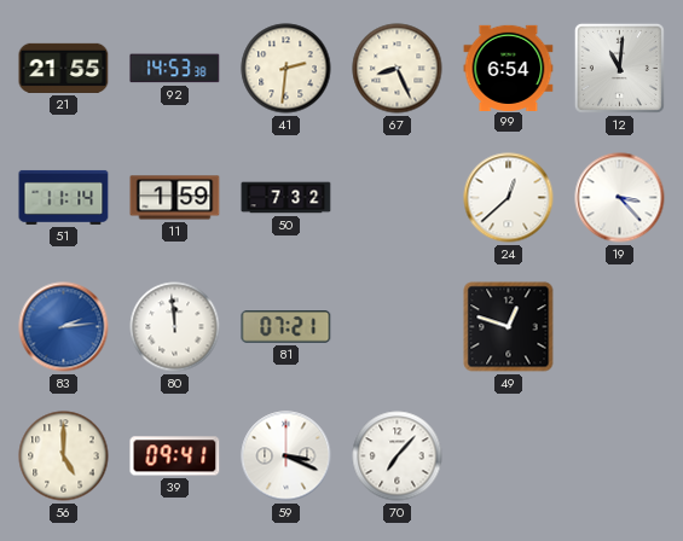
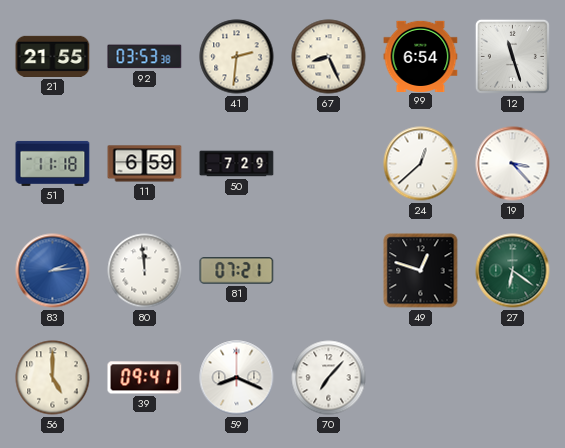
92: 14:53 -> 03:53
12: 11:01 -> 11:27
51: 11:14 -> 11:18
11: 1:59 -> 6:59
50: 7:32 -> 7:29
27: none -> 6:21
59: 3:19 -> 8:19
